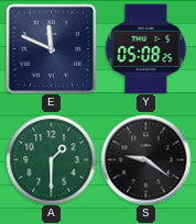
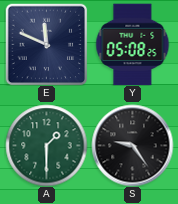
S: 9:21 -> 9:24
